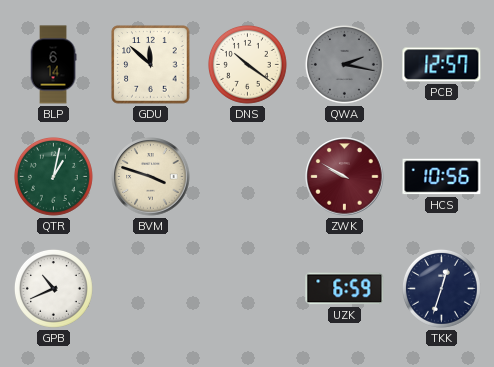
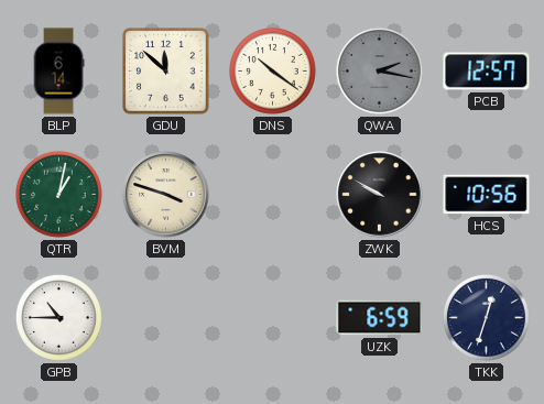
ZWK dial: burgundy -> black
GPB: 10:41 -> 10:45
